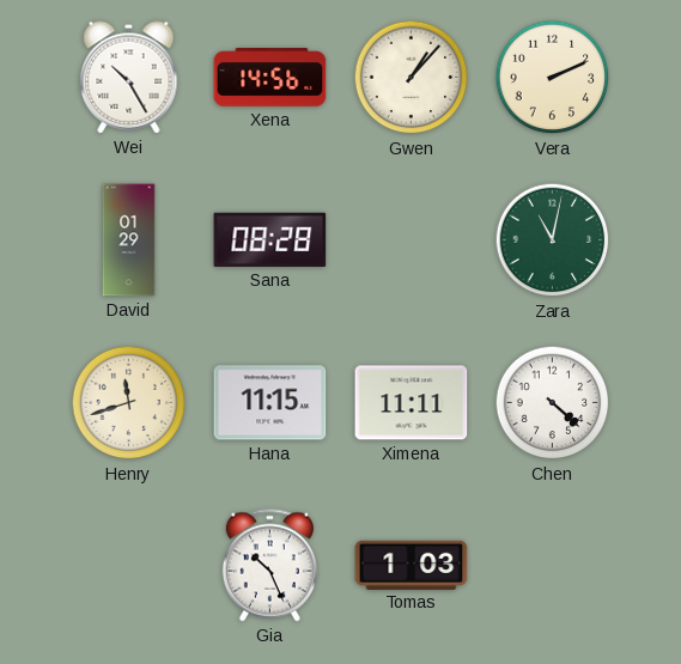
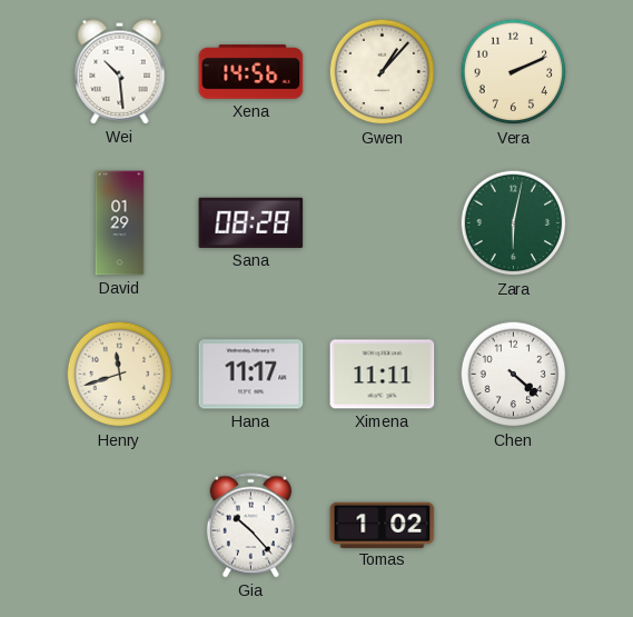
Wei: 10:25 -> 10:29
Zara: 11:02 -> 6:02
Hana: 11:15 -> 11:17
Gia: 10:26 -> 10:23
Tomas: 1:03 -> 1:02
